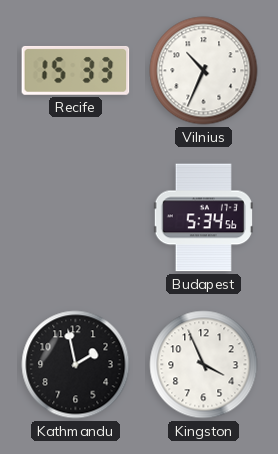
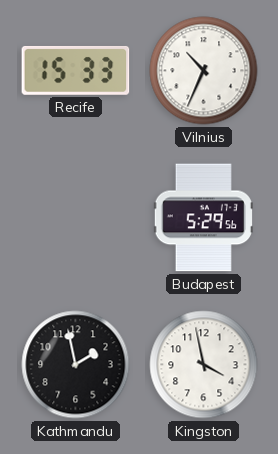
Budapest: 5:34 -> 5:29
Kingston: 3:56 -> 3:58
